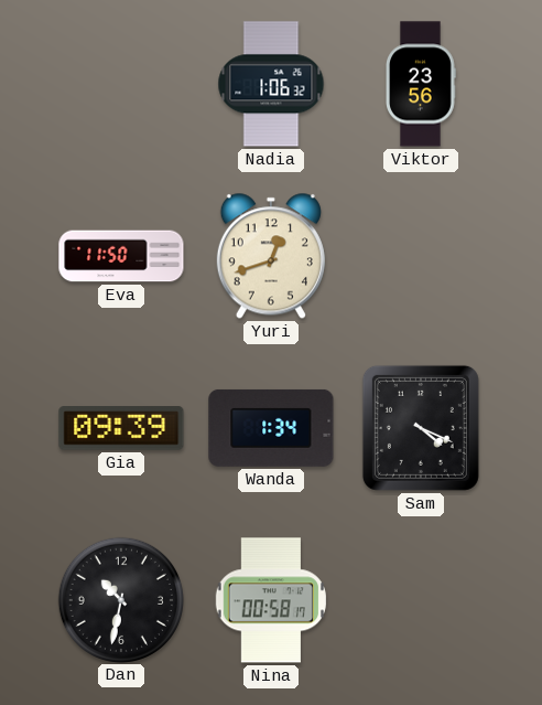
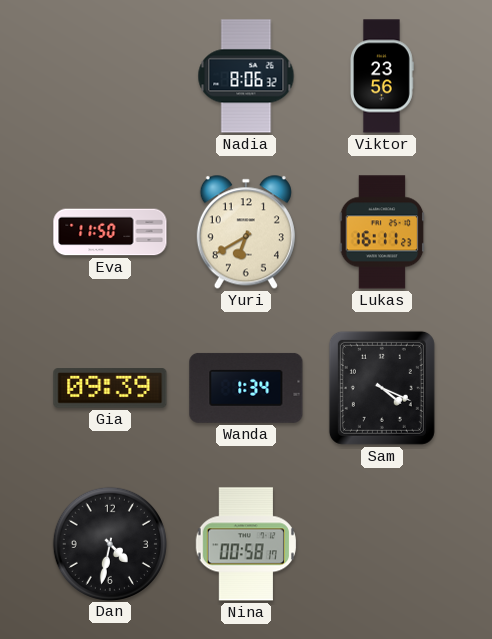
Nadia: 1:06 -> 8:06
Yuri: 12:42 -> 6:40
Lukas: none -> 16:11
Dan: 10:32 -> 4:32
